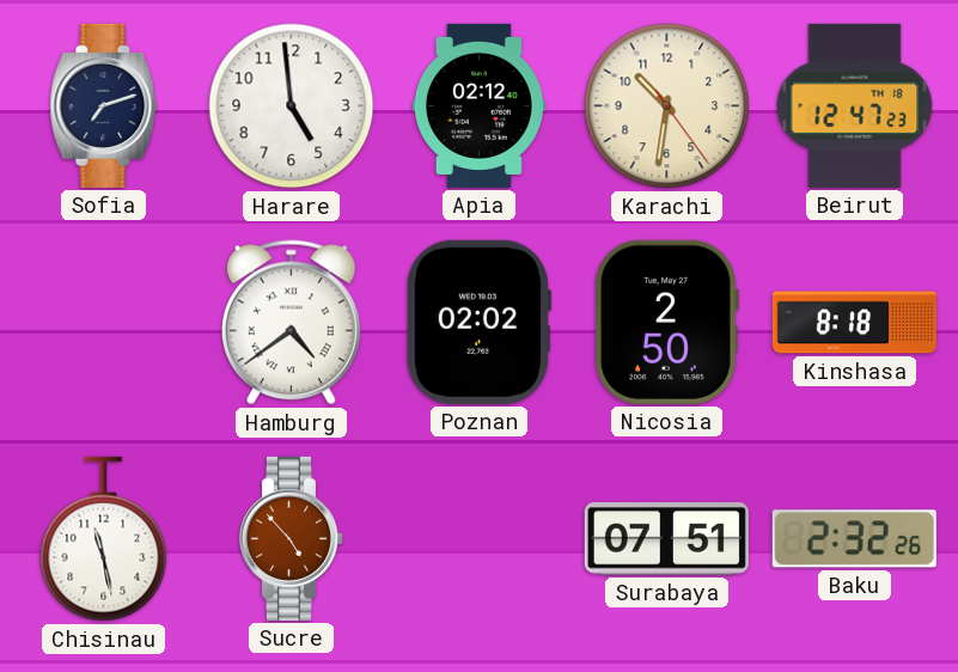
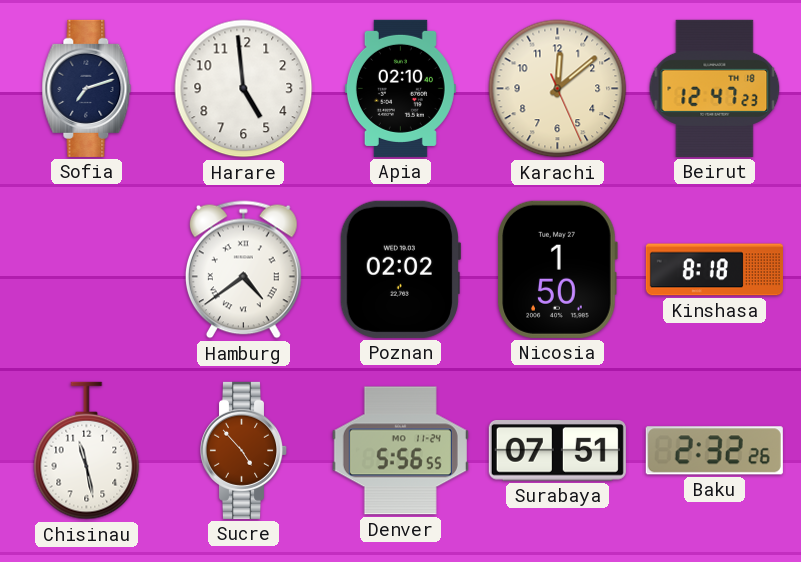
Apia: 02:12 -> 02:10
Karachi: 10:31 -> 12:08
Nicosia: 2:50 -> 1:50
Denver: none -> 5:56
